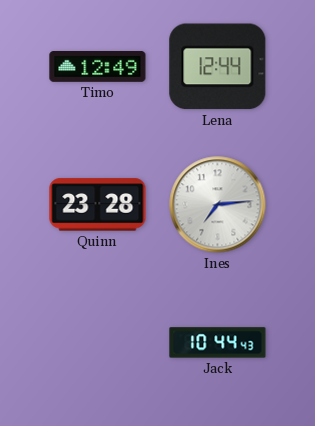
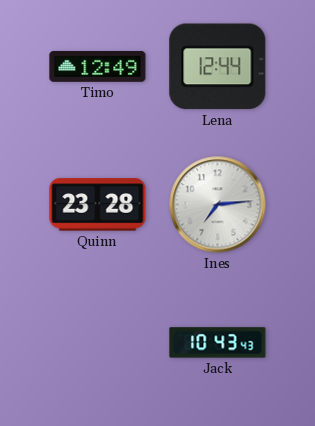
Jack: 10:44 -> 10:43
